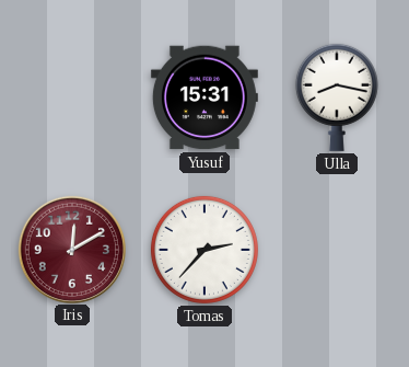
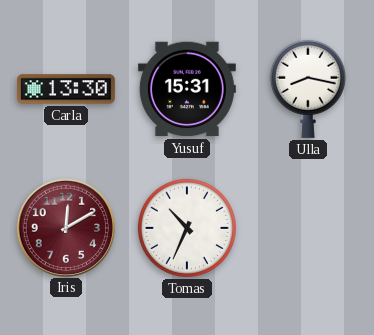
Carla: none -> 13:30
Tomas: 2:37 -> 10:34
